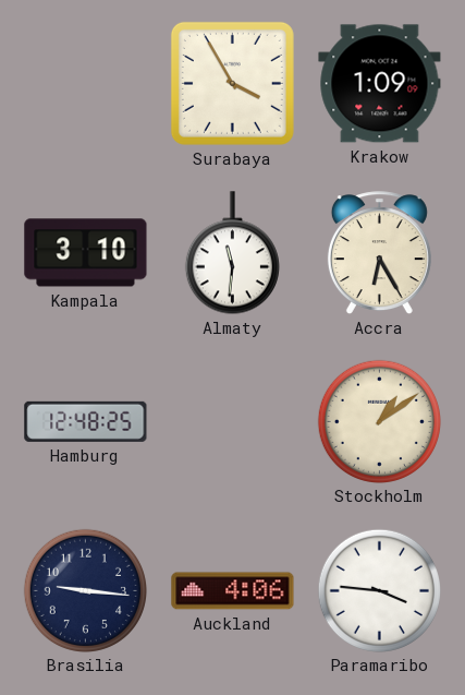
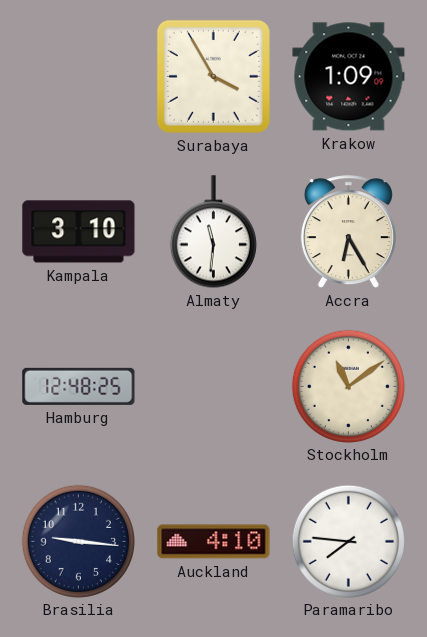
Stockholm: 1:09 -> 11:09
Auckland: 4:06 -> 4:10
Paramaribo: 3:46 -> 7:46
